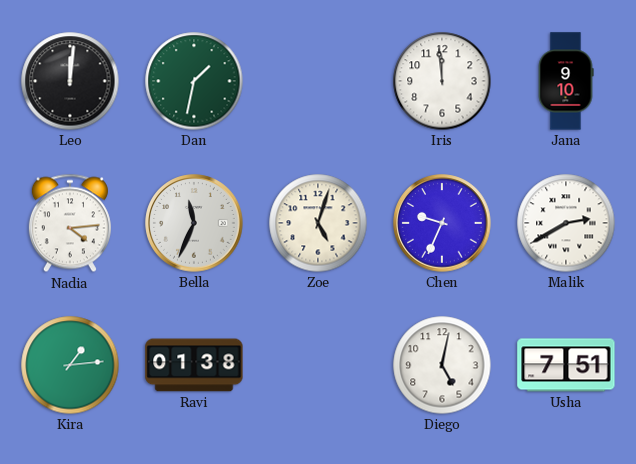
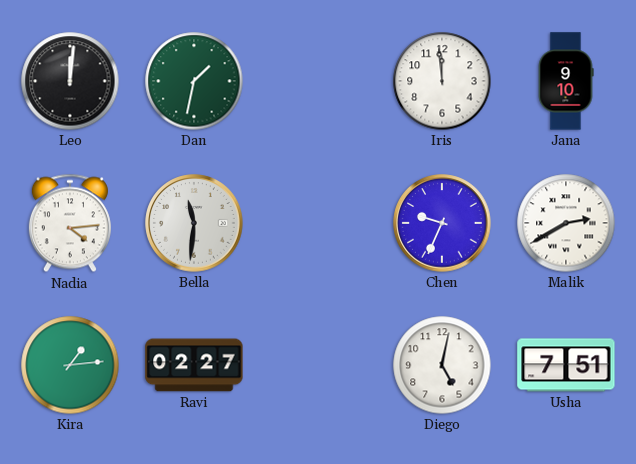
Bella: 11:34 -> 11:31
Zoe: 5:03 -> none
Ravi: 01:38 -> 02:27
